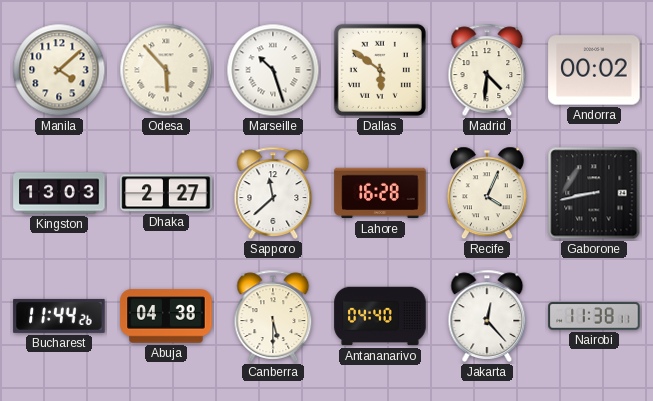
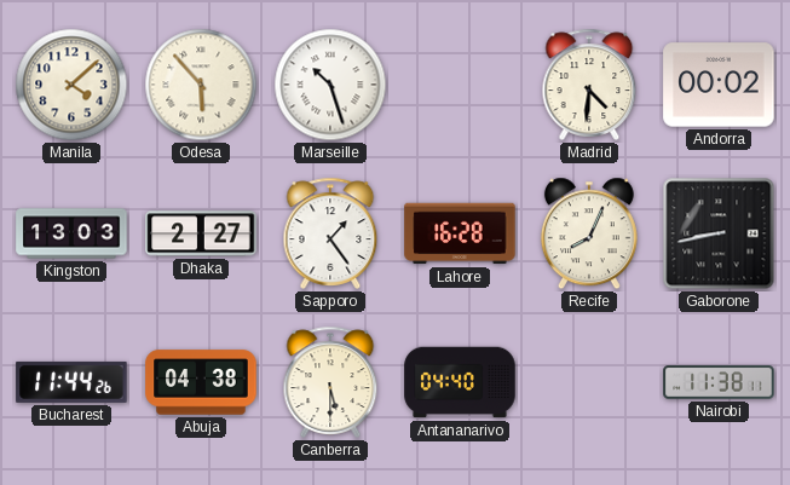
Dallas: 5:51 -> none
Sapporo: 11:38 -> 1:24
Recife: 4:04 -> 8:04
Jakarta: 12:23 -> none
